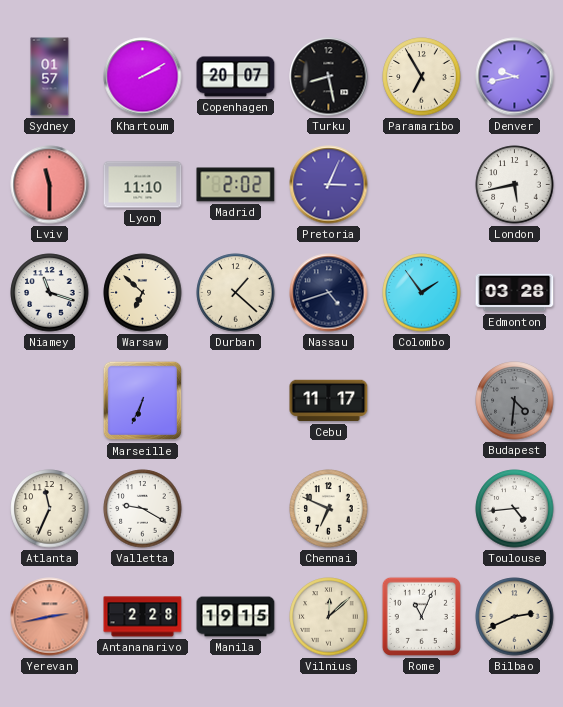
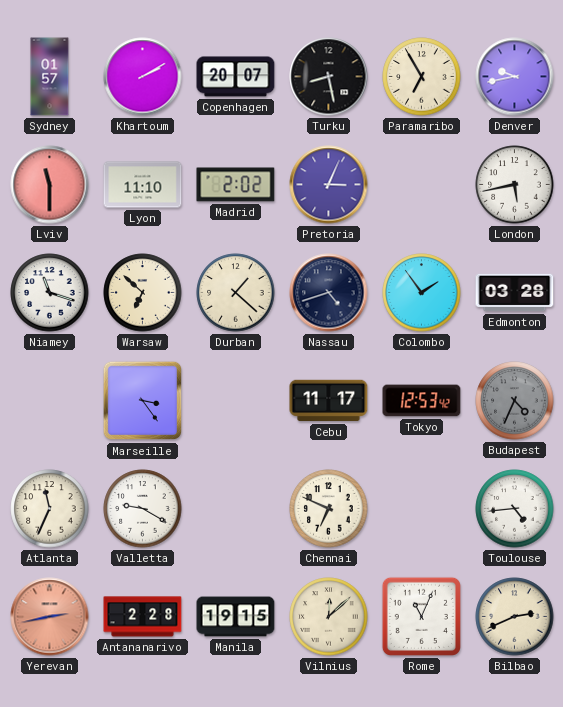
Marseille: 6:34 -> 3:24
Tokyo: none -> 12:53
Budapest: 4:31 -> 4:34
